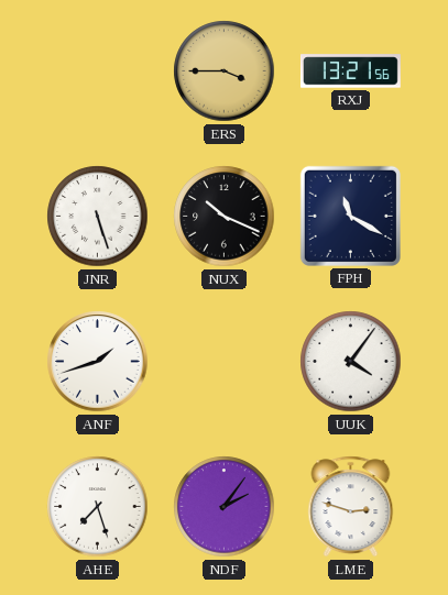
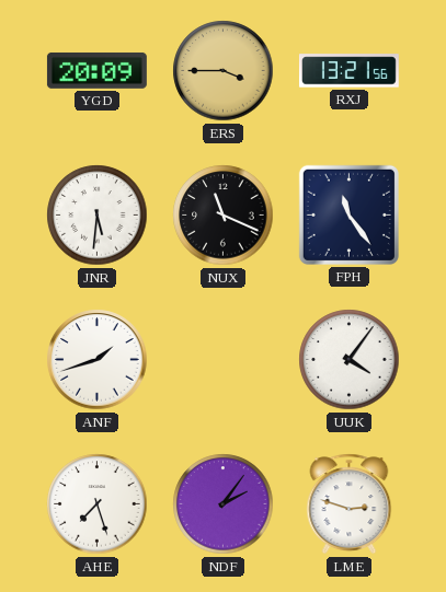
YGD: none -> 20:09
JNR: 5:27 -> 5:31
NUX: 10:19 -> 11:19
FPH: 11:20 -> 11:24
